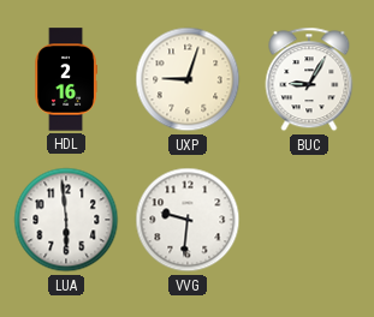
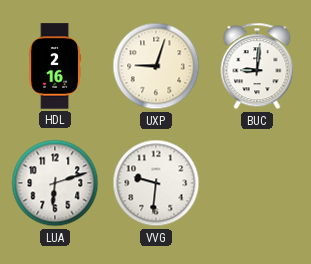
BUC: 9:05 -> 9:01
LUA: 5:59 -> 6:12
